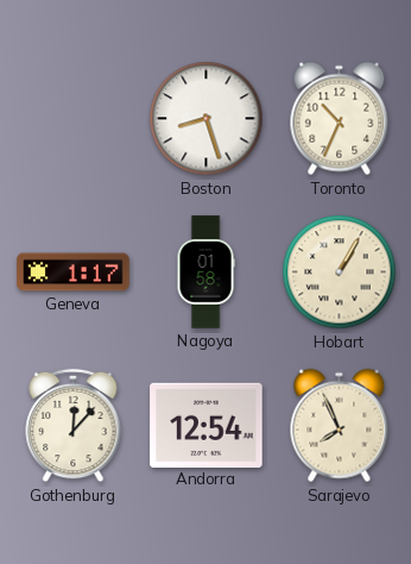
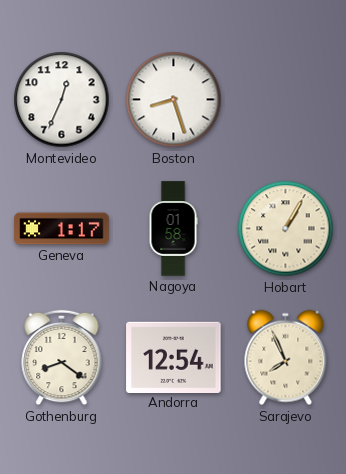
Montevideo: none -> 12:34
Toronto: 10:34 -> none
Gothenburg: 12:07 -> 8:21
